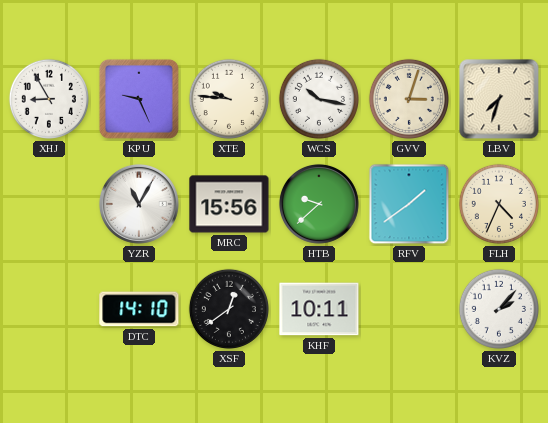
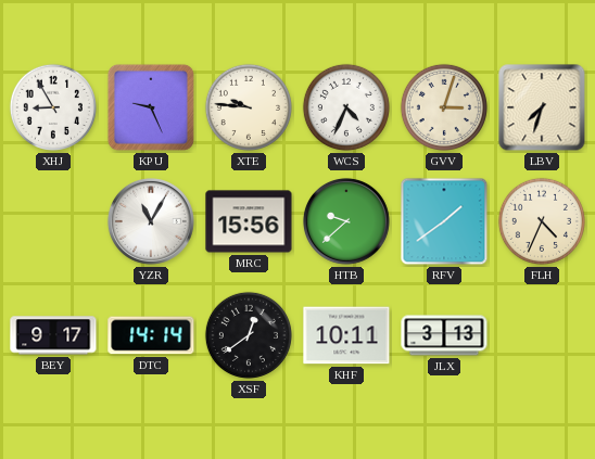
WCS: 10:17 -> 4:34
BEY: none -> 9:17
DTC: 14:10 -> 14:14
JLX: none -> 3:13
KVZ: 2:07 -> none
